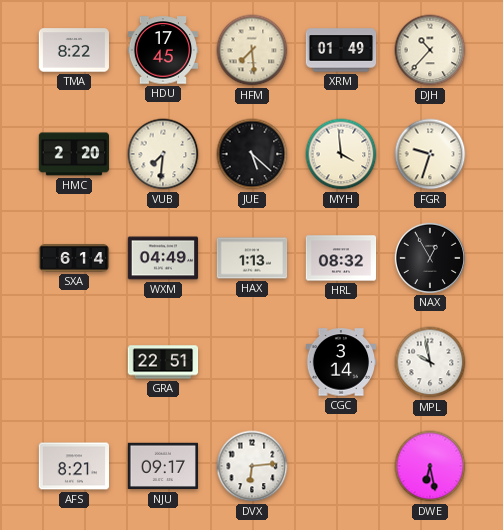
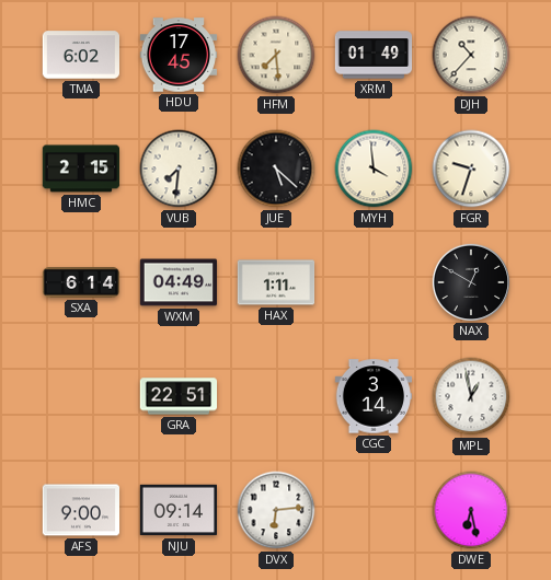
TMA: 8:22 -> 6:02
HMC: 2:20 -> 2:15
HAX: 1:13 -> 1:11
HRL: 08:32 -> none
NAX: 12:55 -> 12:50
MPL: 9:58 -> 12:58
AFS: 8:21 -> 9:00
NJU: 09:17 -> 09:14
